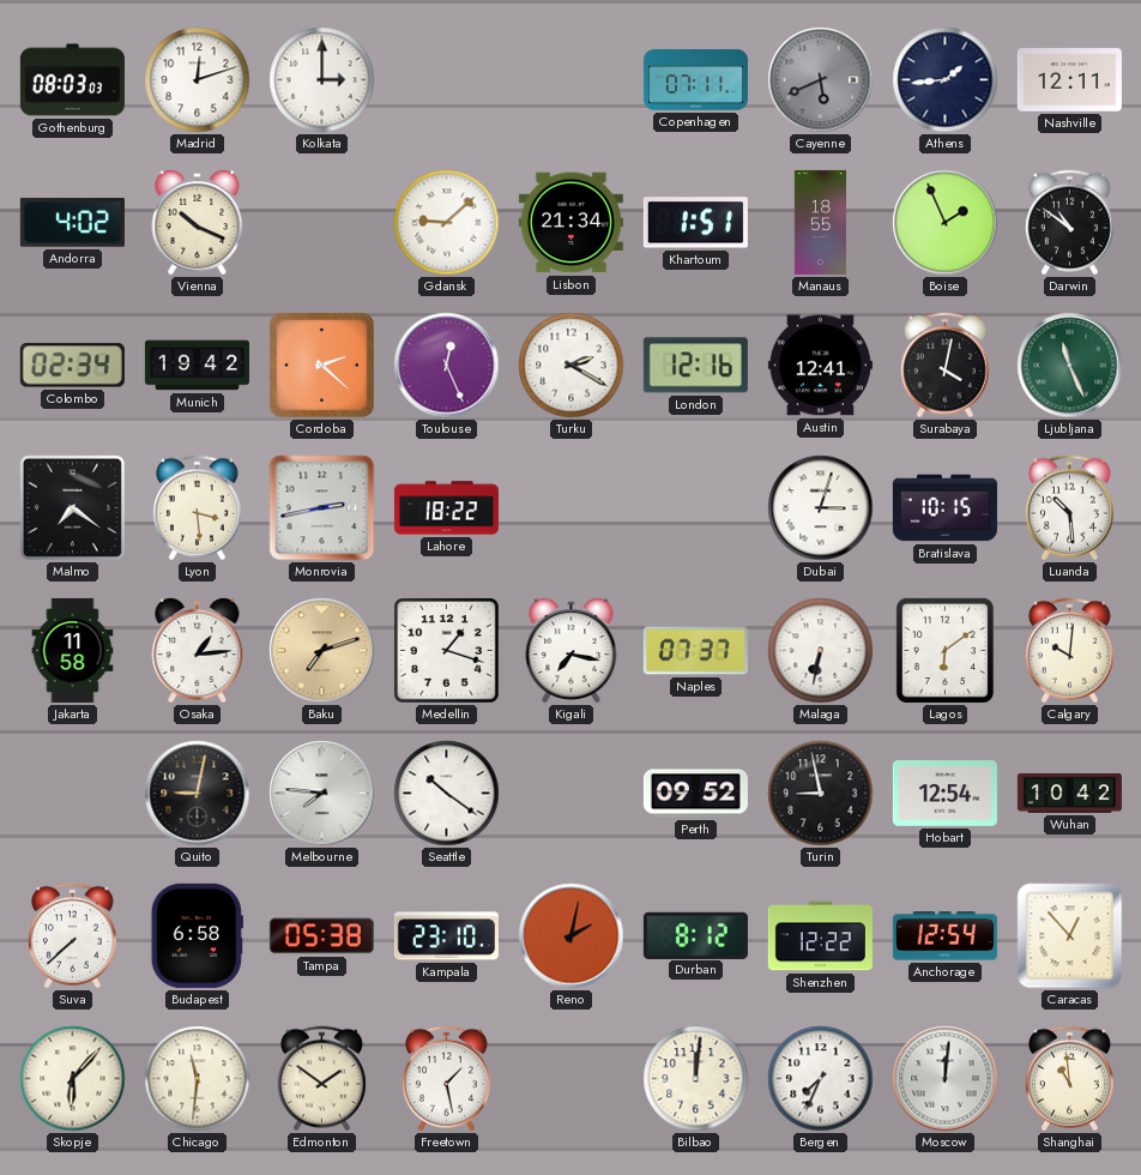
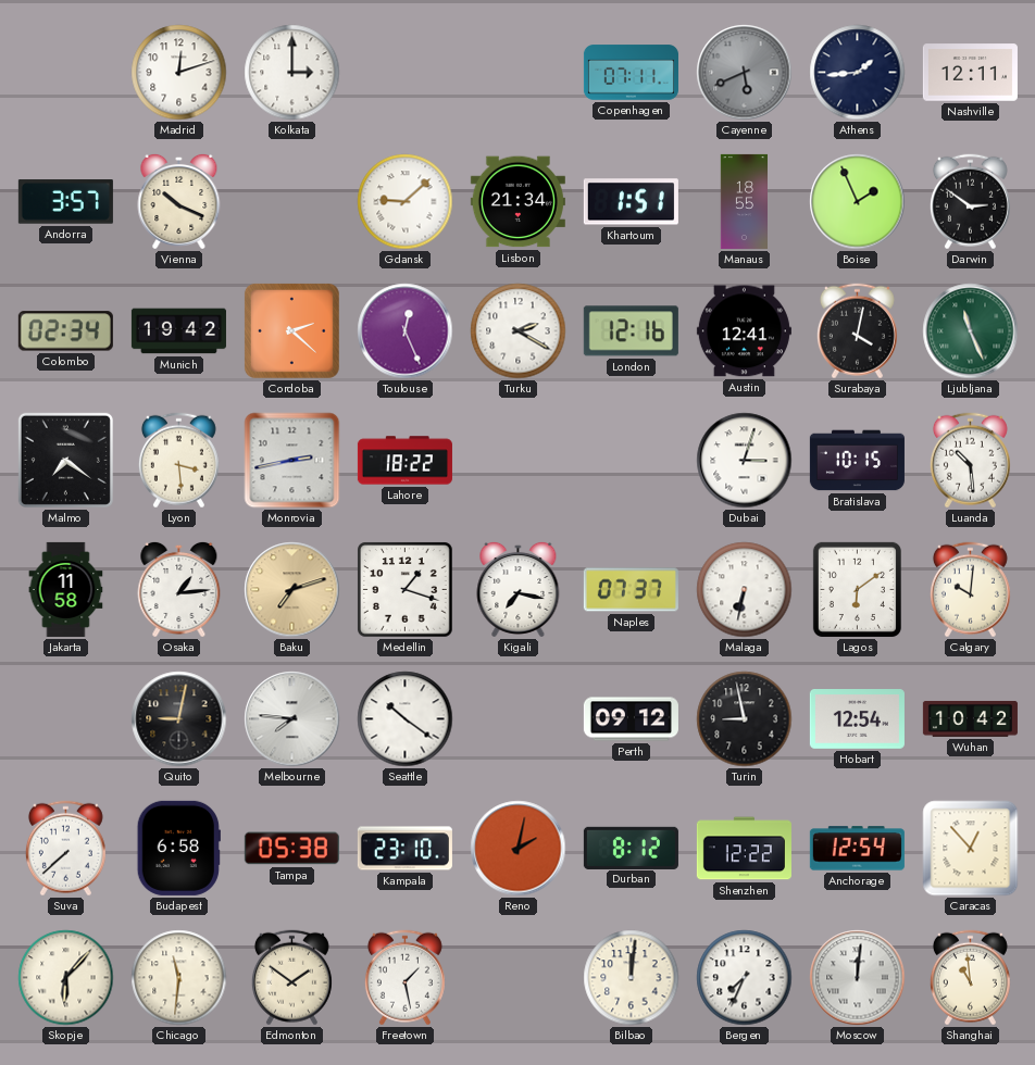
Gothenburg: 08:03 -> none
Andorra: 4:02 -> 3:57
Darwin: 10:51 -> 2:51
Perth: 09:52 -> 09:12
